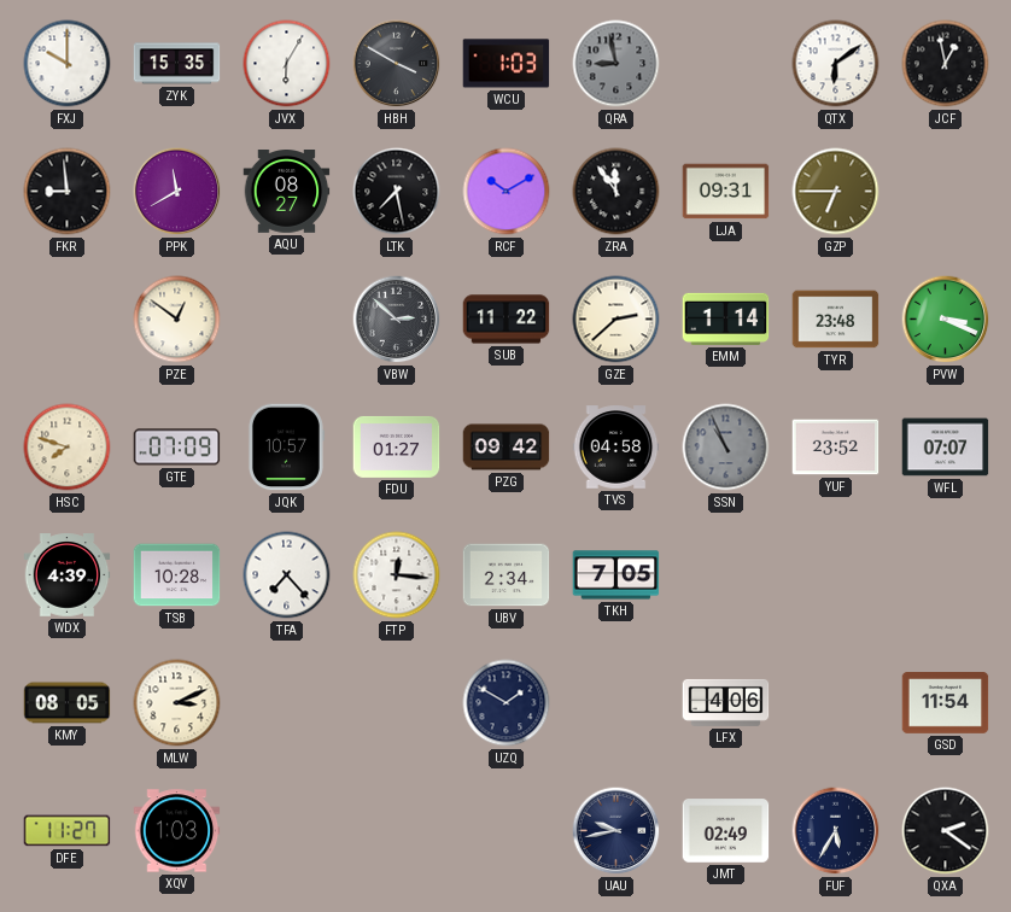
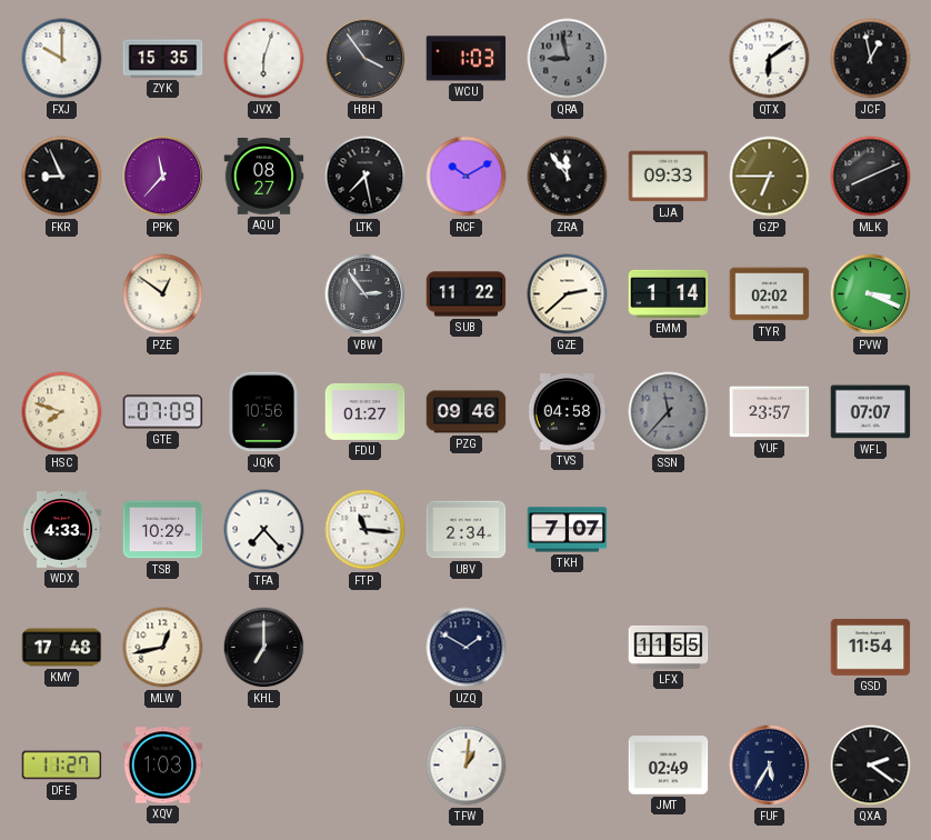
JVX: 6:05 -> 6:03
HBH: 3:50 -> 3:54
FKR: 8:59 -> 8:56
PPK: 11:40 -> 11:37
LJA: 09:31 -> 09:33
MLK: none -> 8:11
VBW: 2:52 -> 2:54
TYR: 23:48 -> 02:02
JQK: 10:57 -> 10:56
PZG: 09:42 -> 09:46
SSN: 10:56 -> 11:37
YUF: 23:52 -> 23:57
WDX: 4:39 -> 4:33
TSB: 10:28 -> 10:29
FTP: 12:16 -> 11:16
TKH: 7:05 -> 7:07
KMY: 08:05 -> 17:48
MLW: 3:11 -> 12:43
KHL: none -> 7:00
LFX: 4:06 -> 11:55
TFW: none -> 1:01
UAU: 9:43 -> none
